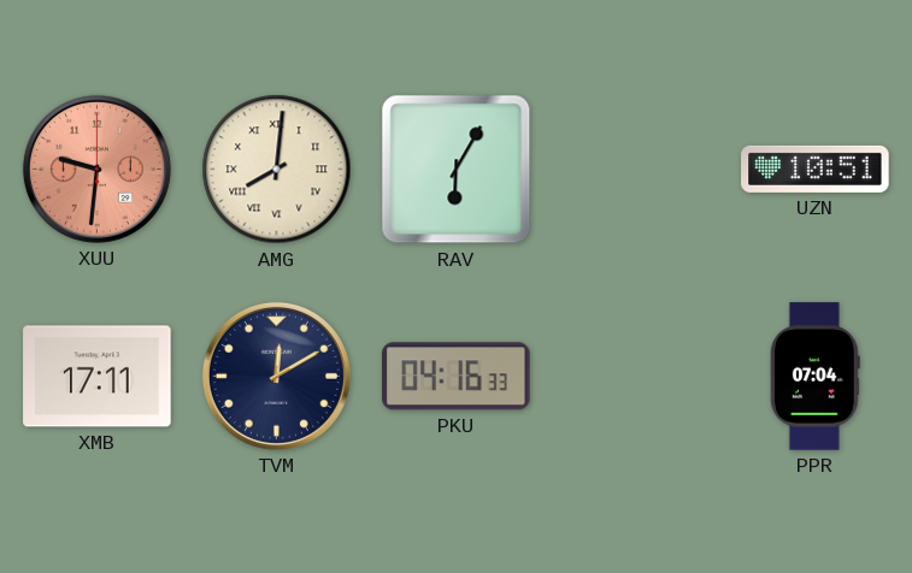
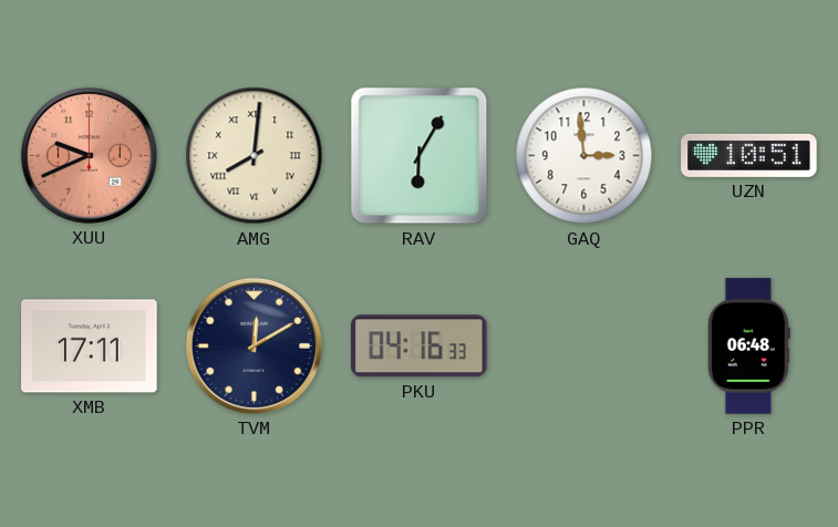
XUU: 9:31 -> 9:41
GAQ: none -> 2:59
PPR: 07:04 -> 06:48
